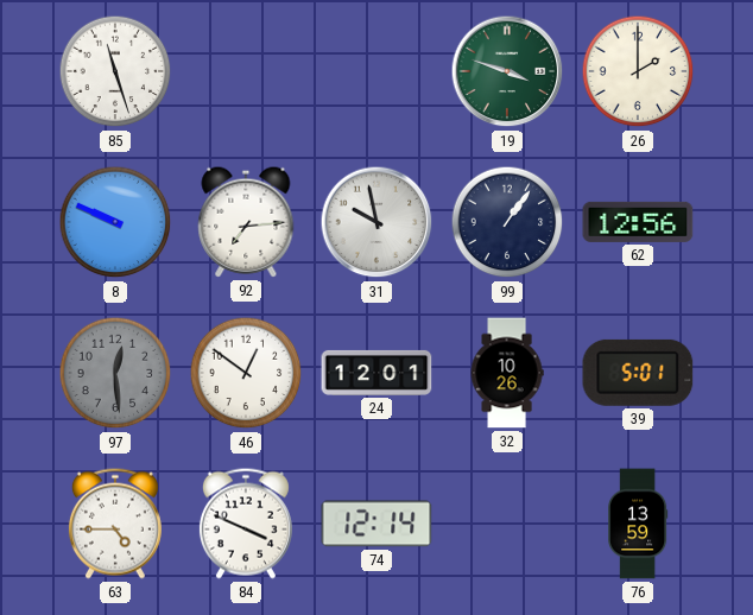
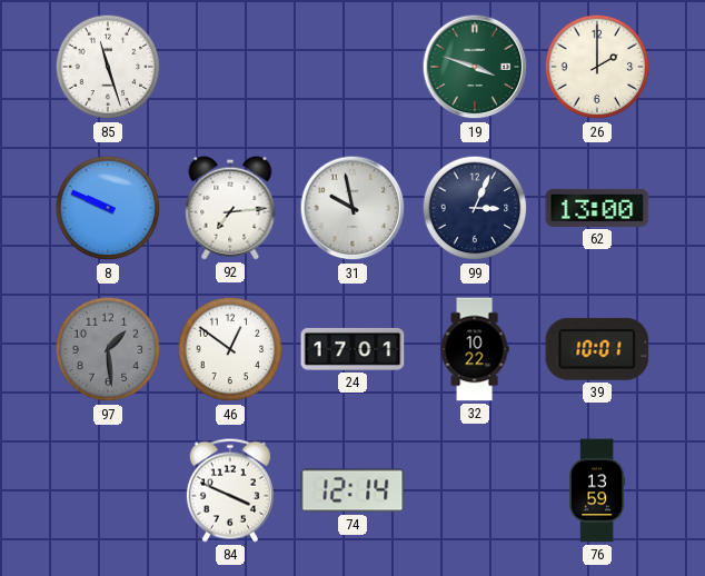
99: 1:06 -> 3:04
62: 12:56 -> 13:00
97: 12:29 -> 1:29
24: 12:01 -> 17:01
32: 10:26 -> 10:22
39: 5:01 -> 10:01
63: 4:45 -> none
